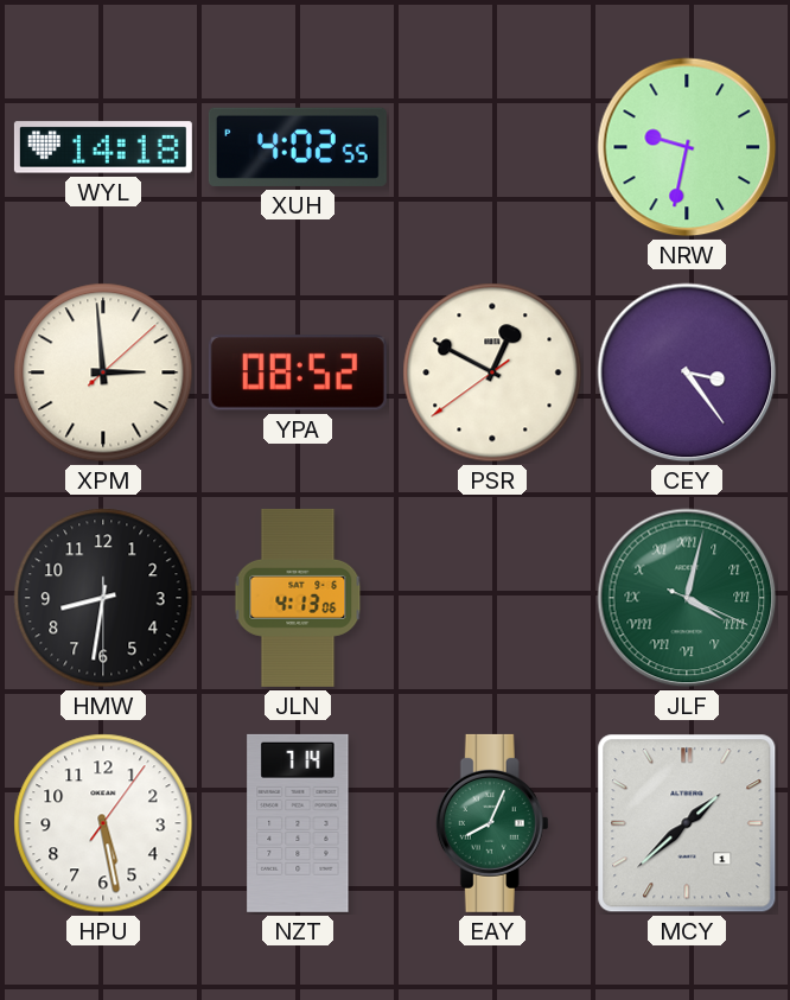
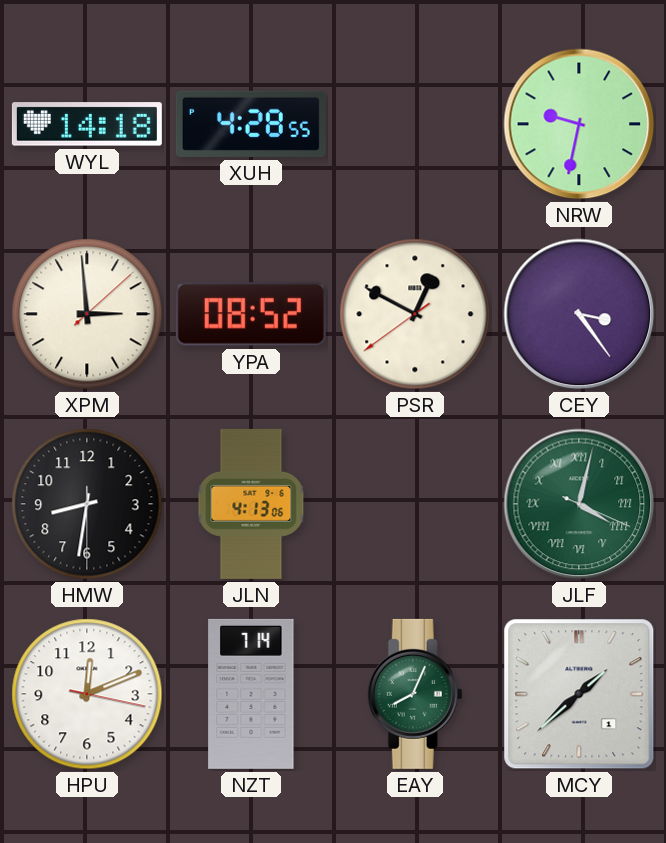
XUH: 4:02 -> 4:28
HPU: 5:28 -> 12:11
